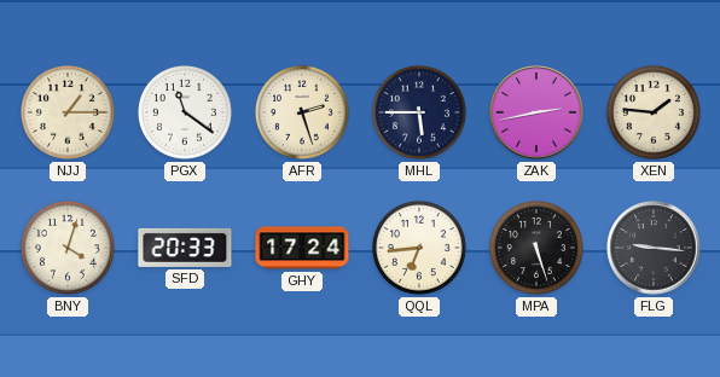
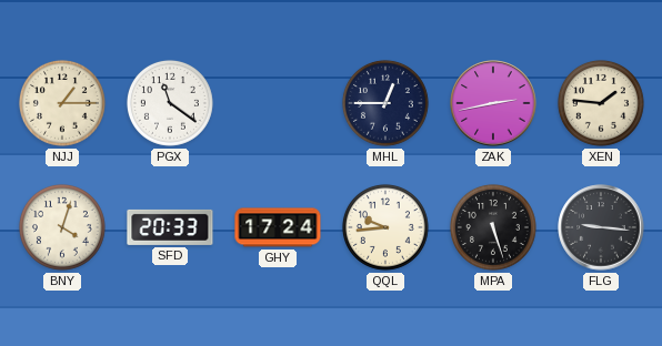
AFR: 2:27 -> none
MHL: 5:45 -> 12:45
QQL: 6:44 -> 9:44
